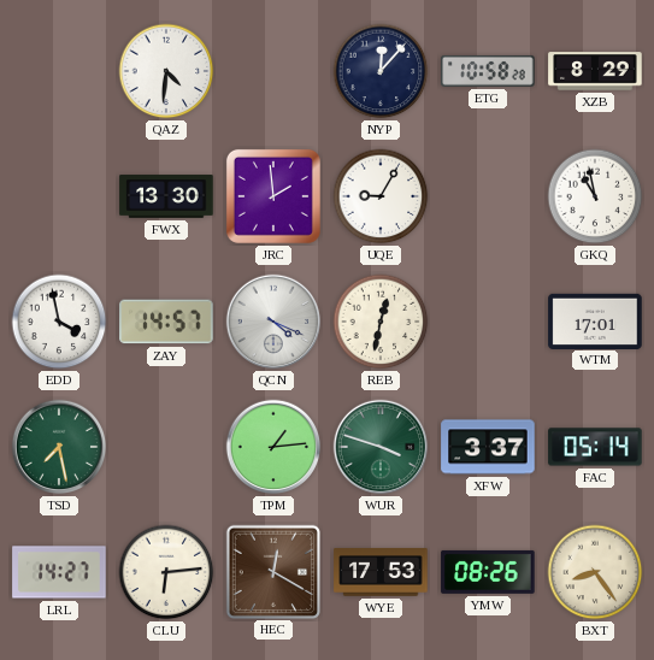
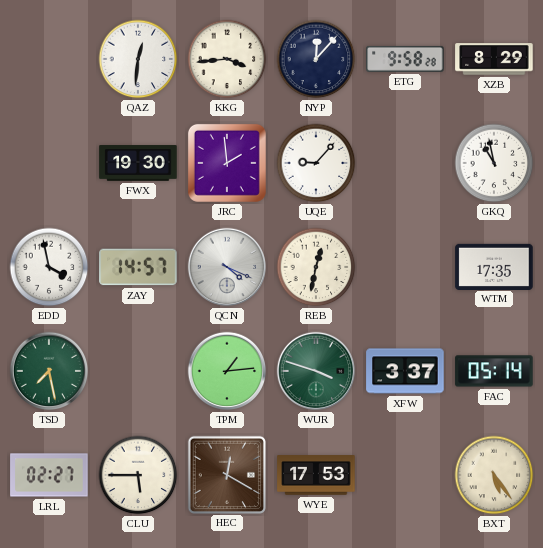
QAZ: 4:31 -> 12:31
KKG: none -> 3:44
ETG: 10:58 -> 9:58
FWX: 13:30 -> 19:30
UQE: 9:05 -> 9:07
WTM: 17:01 -> 17:35
LRL: 14:27 -> 02:27
CLU: 6:14 -> 5:45
YMW: 08:26 -> none
BXT: 8:24 -> 5:24
